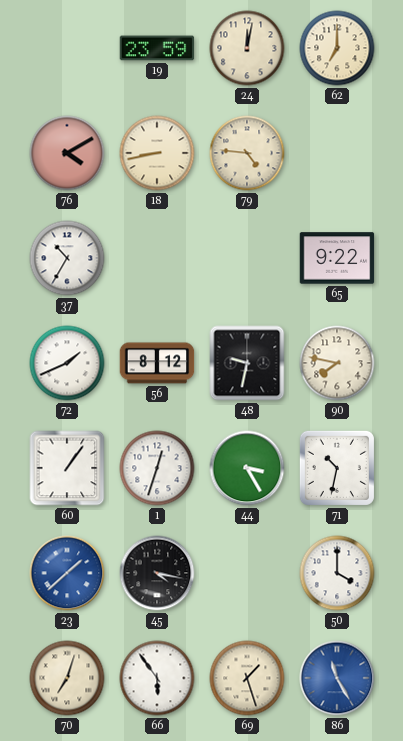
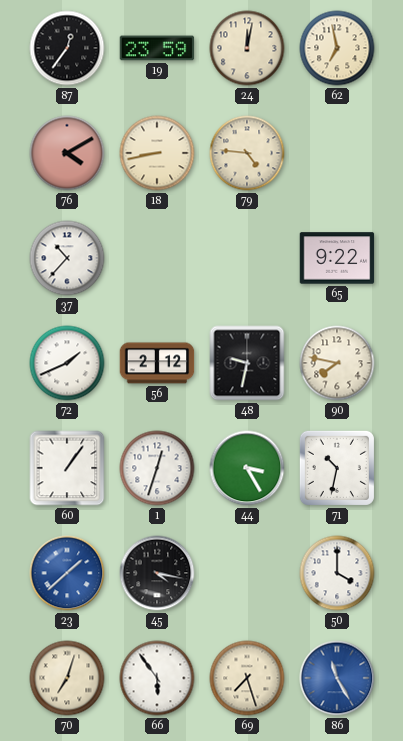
87: none -> 12:36
62: 7:00 -> 6:58
37: 10:35 -> 10:37
56: 8:12 -> 2:12
69: 1:27 -> 7:27
